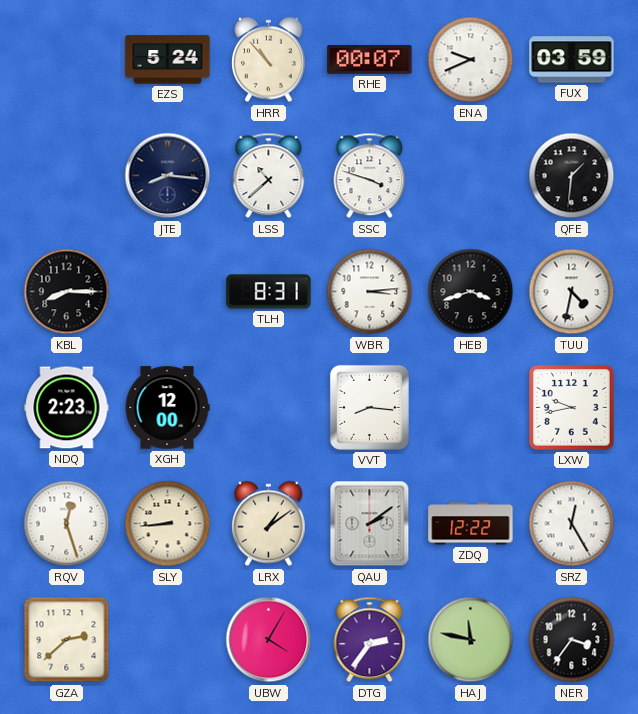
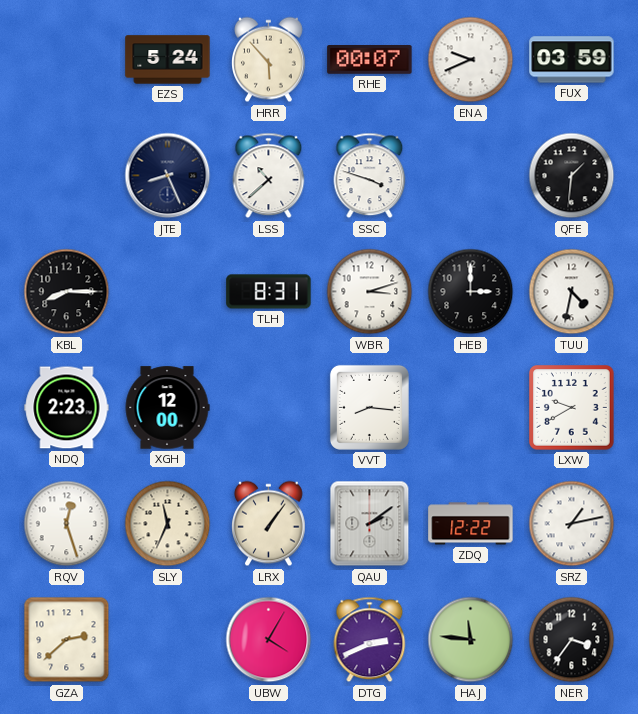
HRR: 10:53 -> 5:53
JTE: 8:16 -> 8:26
WBR: 3:14 -> 3:12
HEB: 3:42 -> 3:00
LXW: 9:43 -> 9:40
SLY: 8:44 -> 11:34
LRX: 1:09 -> 1:06
SRZ: 12:25 -> 1:13
DTG: 2:36 -> 2:41
HAJ: 11:47 -> 11:46
